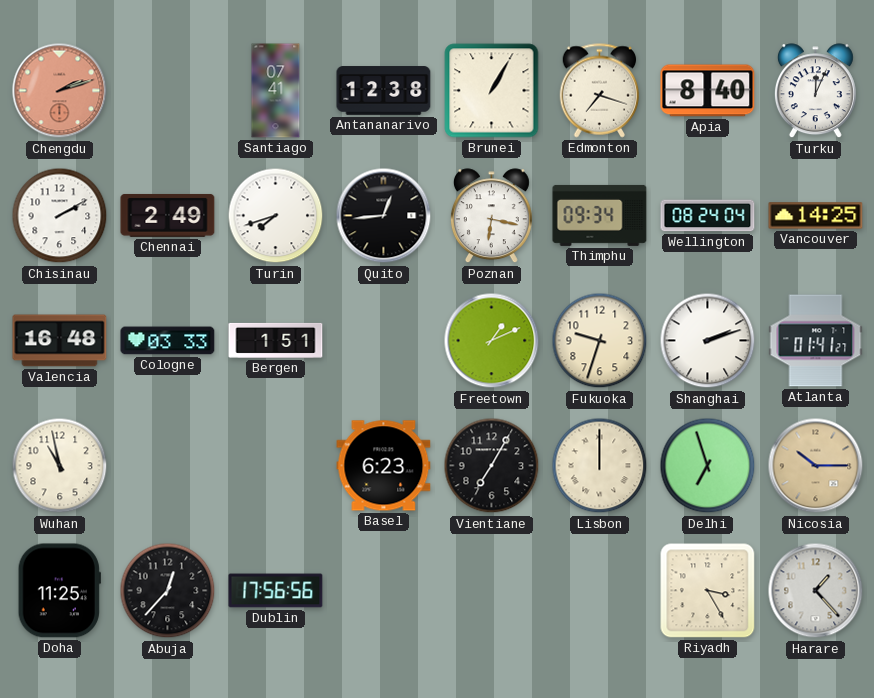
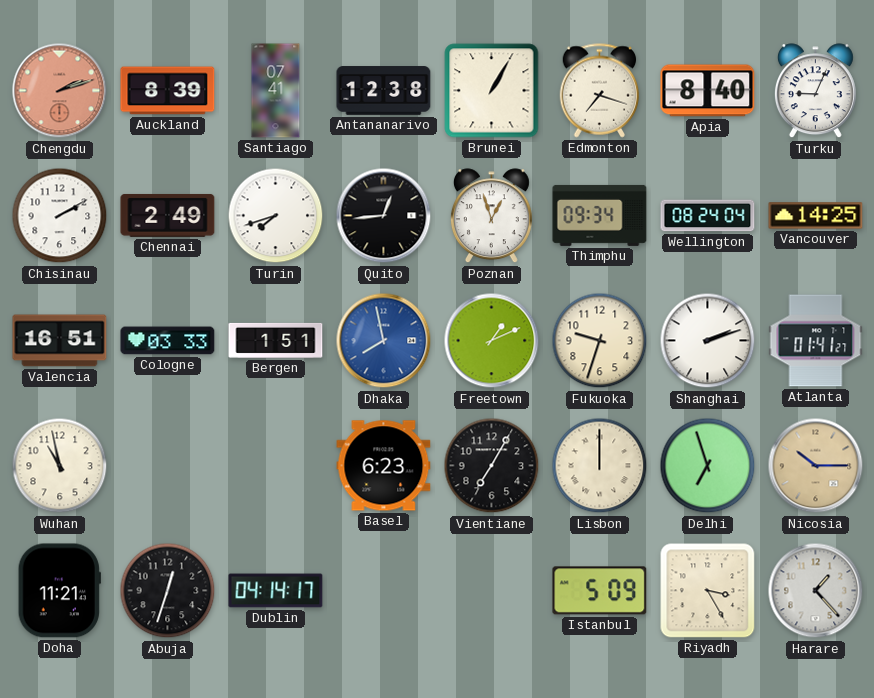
Auckland: none -> 8:39
Turku: 12:04 -> 9:04
Poznan: 6:17 -> 12:57
Valencia: 16:48 -> 16:51
Dhaka: none -> 7:58
Doha: 11:25 -> 11:21
Abuja: 12:37 -> 12:33
Dublin: 17:56 -> 04:14
Istanbul: none -> 5:09
